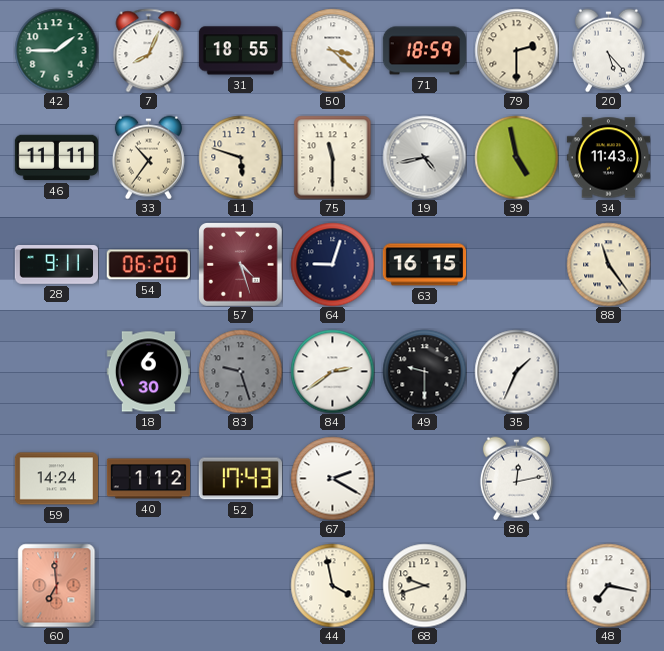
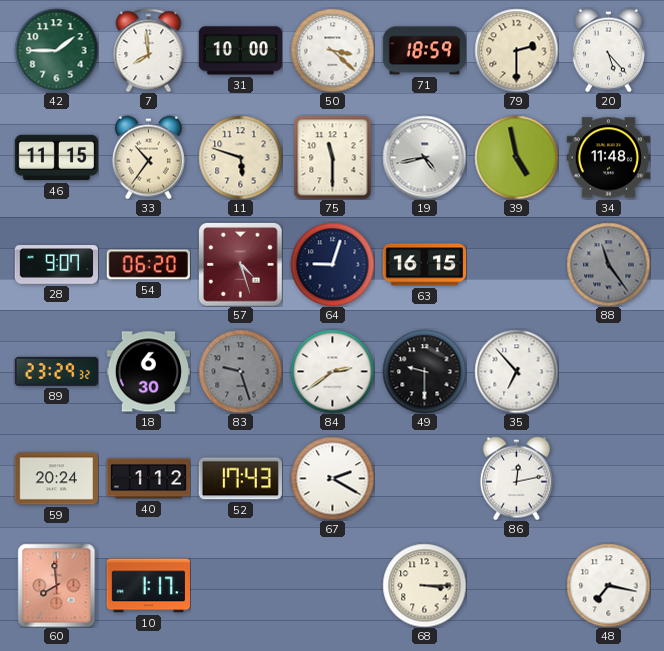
7: 8:04 -> 7:59
31: 18:55 -> 10:00
46: 11:11 -> 11:15
34: 11:43 -> 11:48
28: 9:11 -> 9:07
88 dial: cream -> grey
89: none -> 23:29
35: 1:34 -> 6:53
59: 14:24 -> 20:24
60: 6:59 -> 7:59
10: none -> 1:17
44: 3:58 -> none
68: 9:42 -> 3:15
